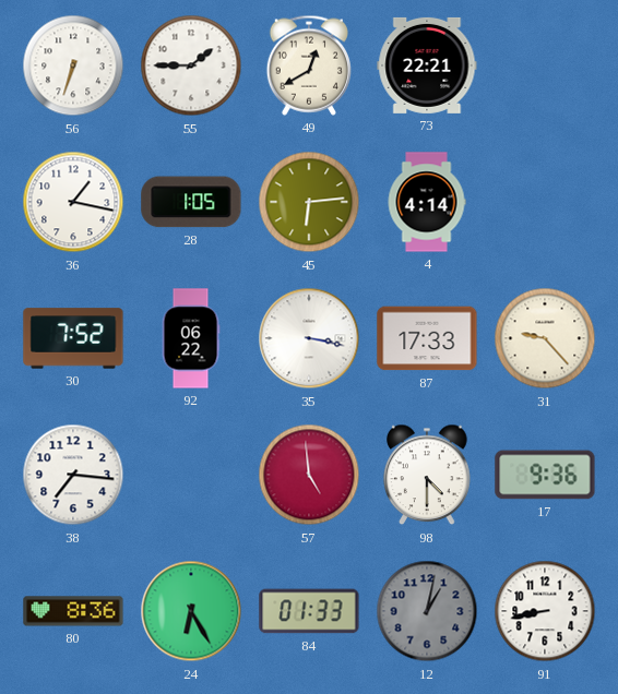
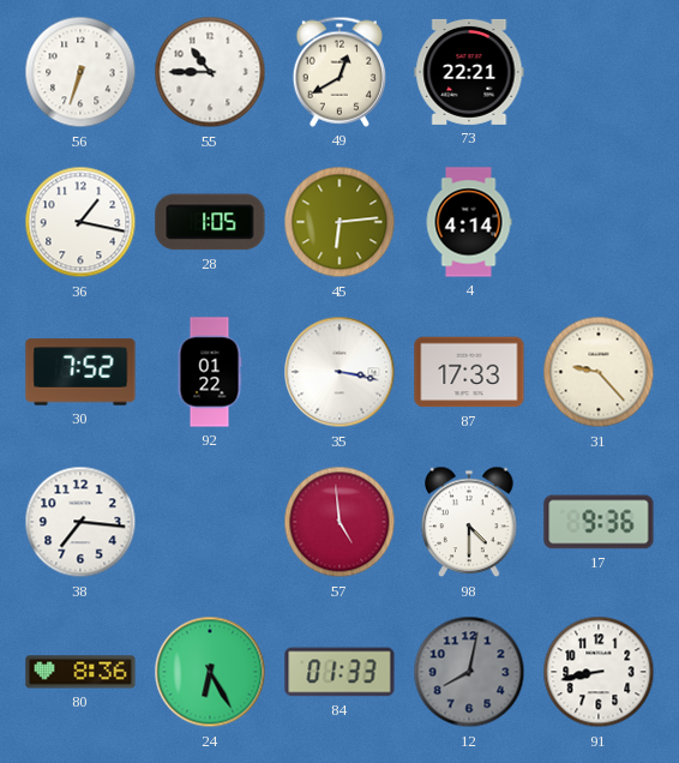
55: 1:45 -> 10:45
92: 06:22 -> 01:22
12: 1:02 -> 8:02
